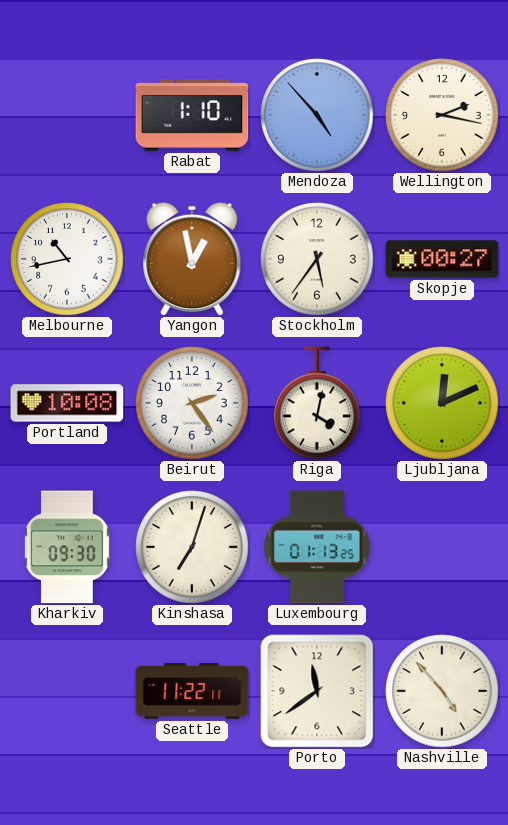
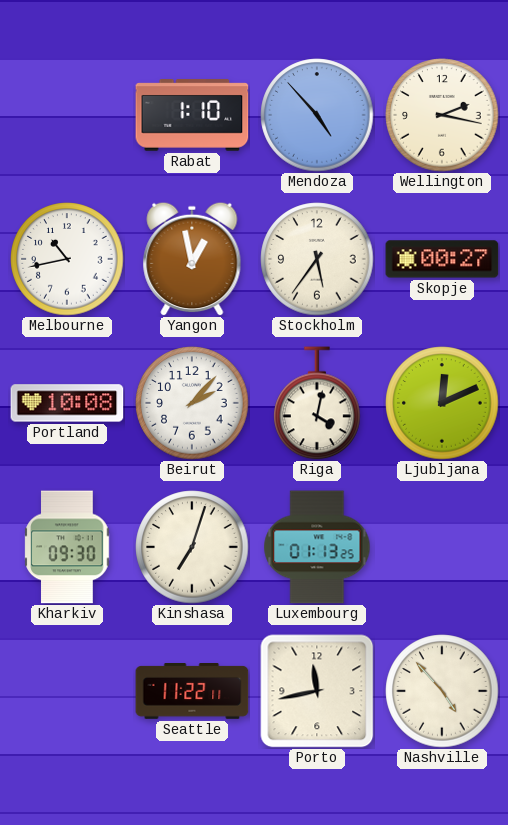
Beirut: 2:24 -> 2:07
Porto: 11:39 -> 11:43
